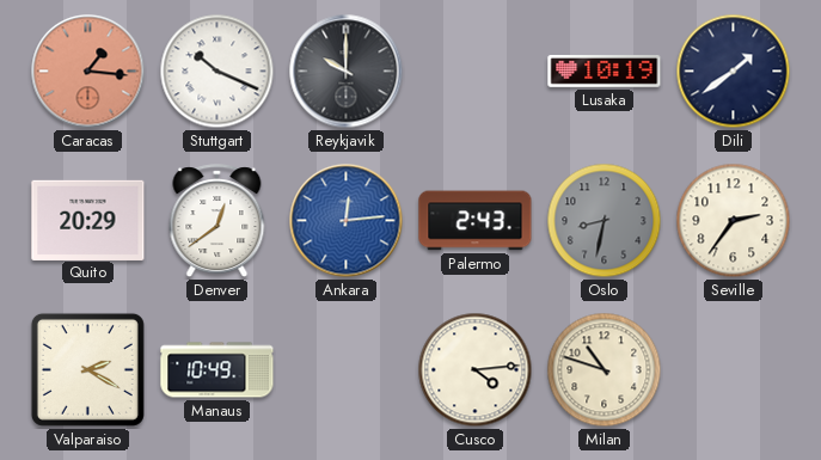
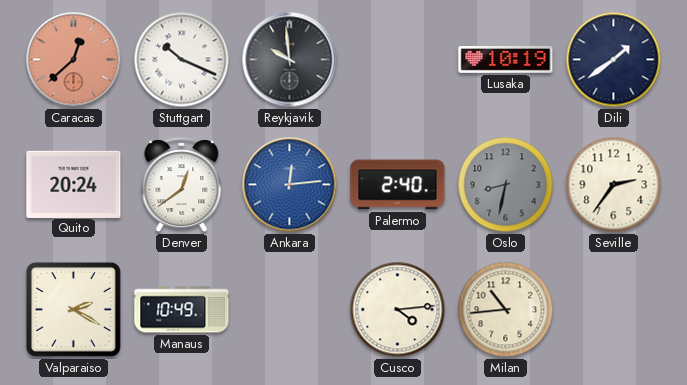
Caracas: 1:16 -> 12:38
Reykjavik: 10:00 -> 9:59
Quito: 20:29 -> 20:24
Palermo: 2:43 -> 2:40
Milan: 10:48 -> 10:44
